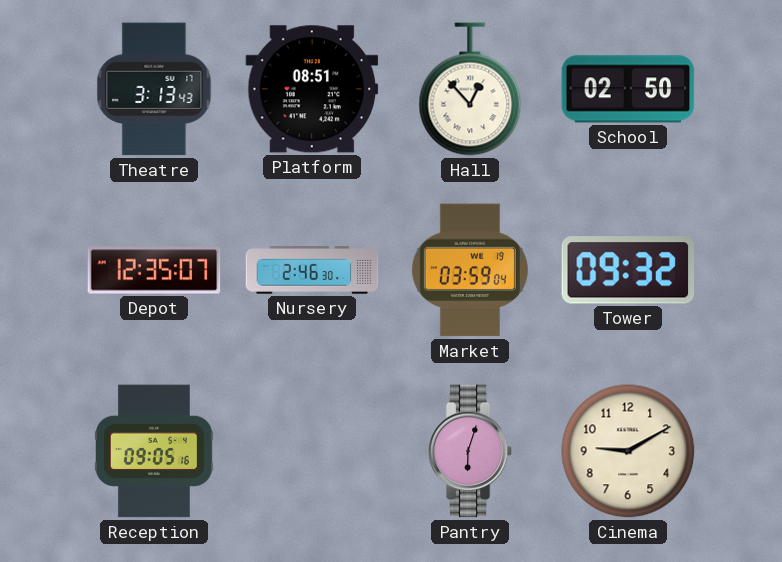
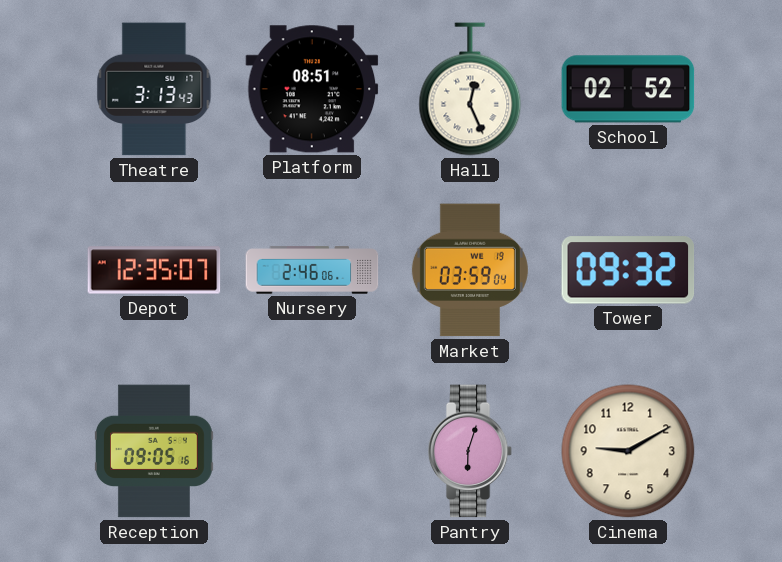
Hall: 12:53 -> 12:26
School: 02:50 -> 02:52
Nursery: 2:46:30 -> 2:46:06
